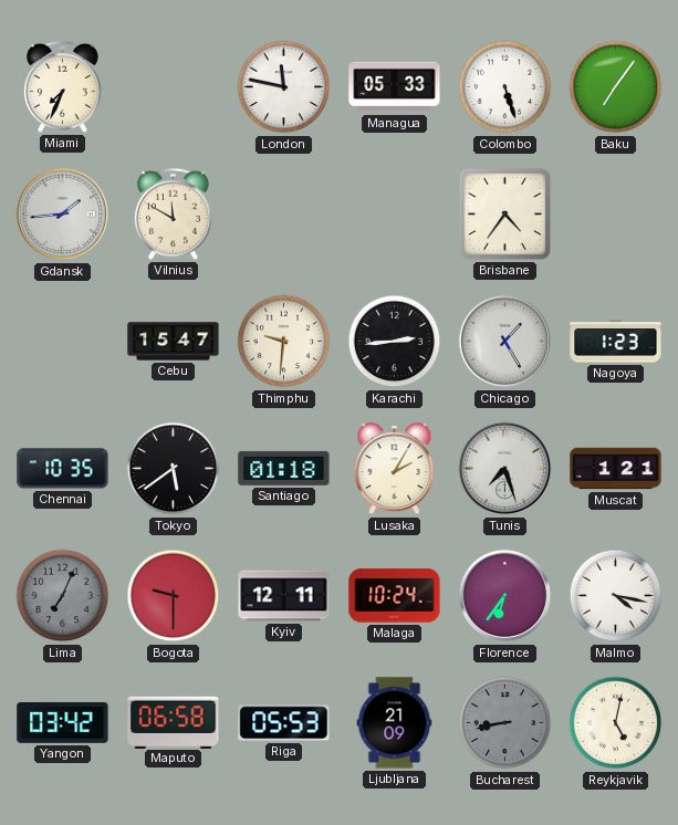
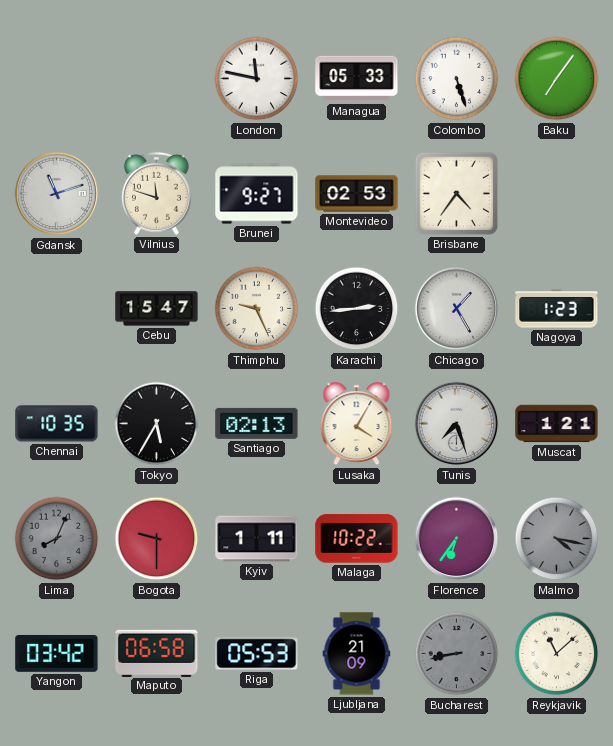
Miami: 7:34 -> none
Gdansk: 1:44 -> 11:12
Vilnius: 11:50 -> 11:48
Brunei: none -> 9:27
Montevideo: none -> 02:53
Thimphu: 9:31 -> 9:26
Tokyo: 5:39 -> 5:35
Santiago: 01:18 -> 02:13
Lusaka: 2:05 -> 4:05
Lima: 7:04 -> 8:04
Kyiv: 12:11 -> 1:11
Malaga: 10:24 -> 10:22
Malmo dial: white -> grey
Reykjavik: 5:02 -> 11:08
